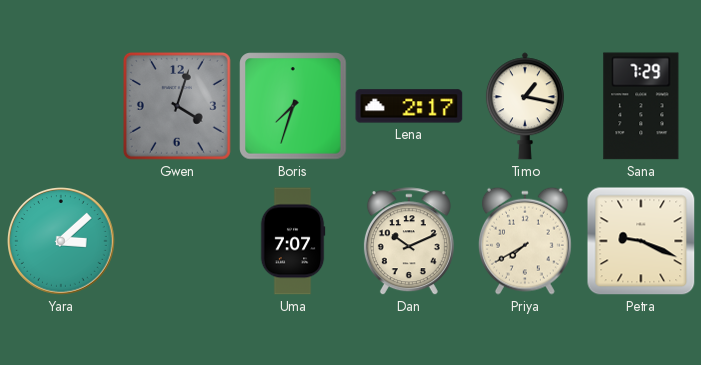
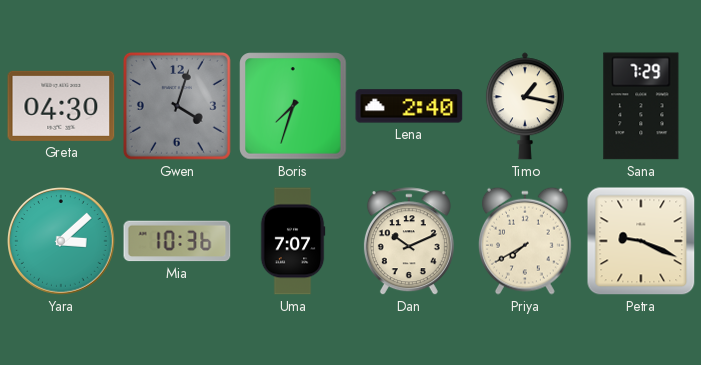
Greta: none -> 04:30
Lena: 2:17 -> 2:40
Mia: none -> 10:36
